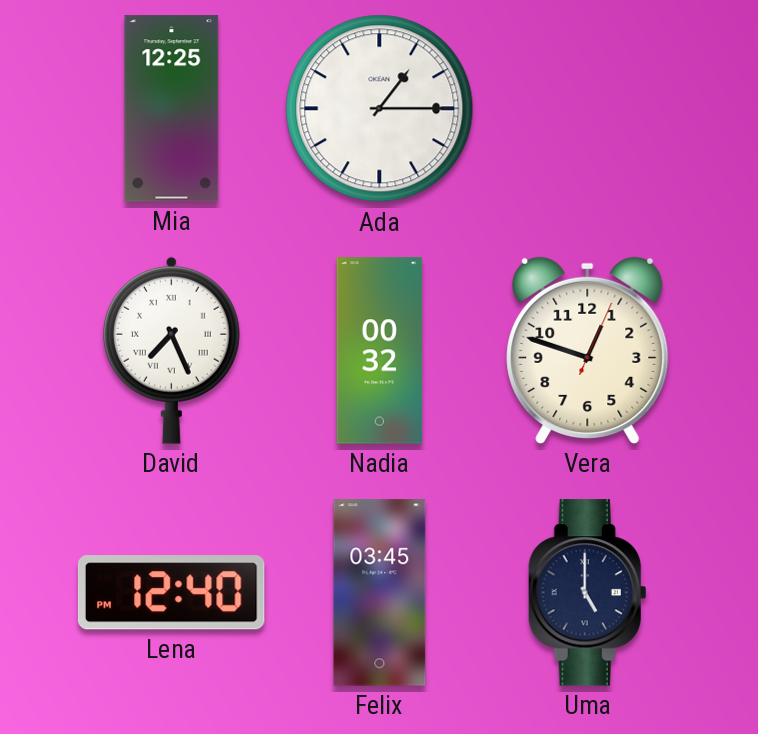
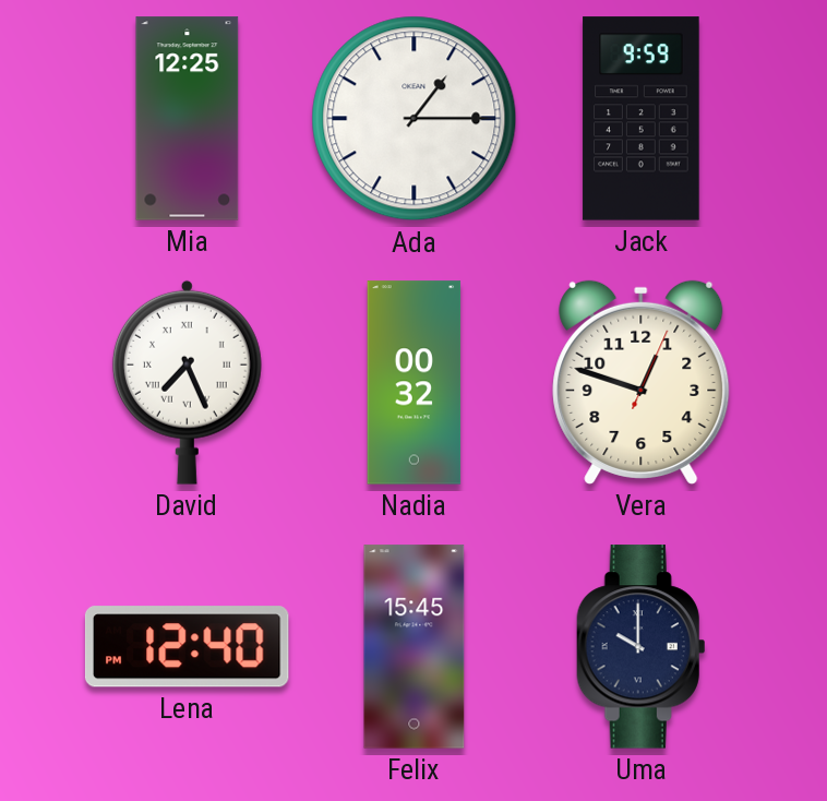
Jack: none -> 9:59
Felix: 03:45 -> 15:45
Uma: 5:00 -> 10:00
